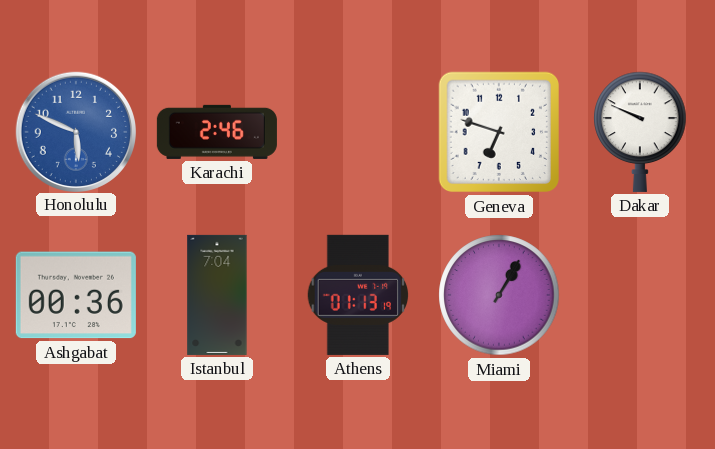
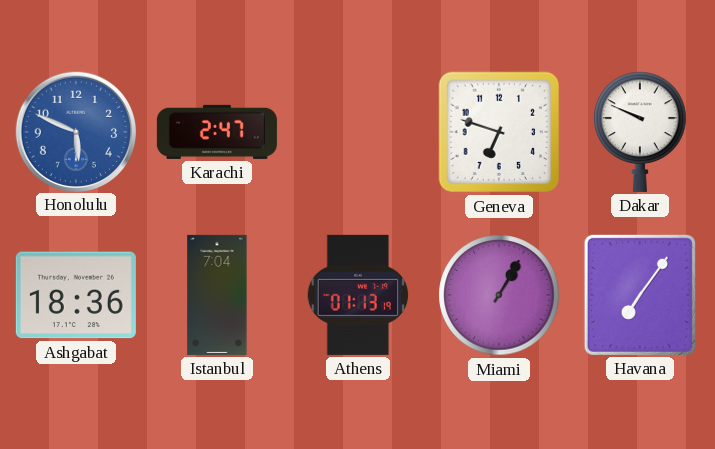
Karachi: 2:46 -> 2:47
Ashgabat: 00:36 -> 18:36
Havana: none -> 7:06
